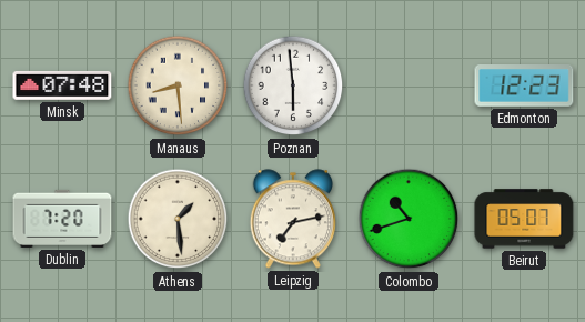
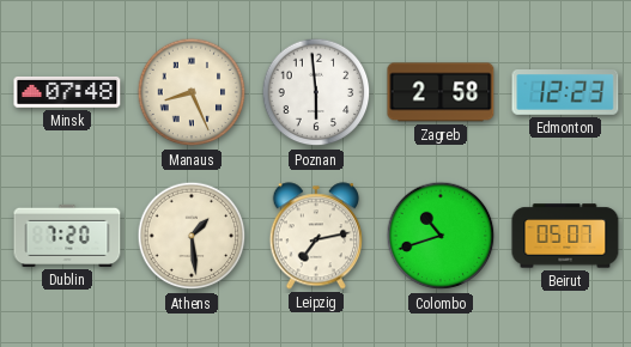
Manaus: 8:29 -> 8:26
Zagreb: none -> 2:58
